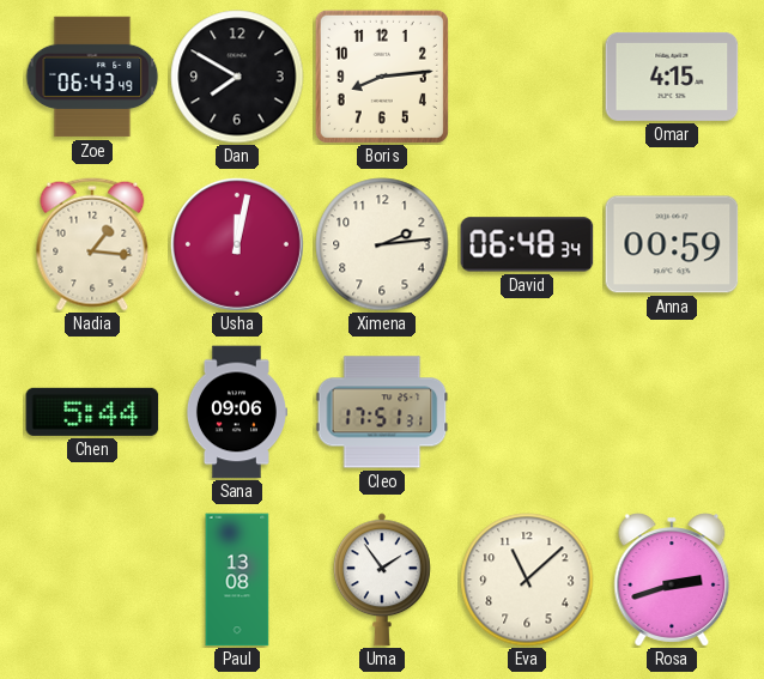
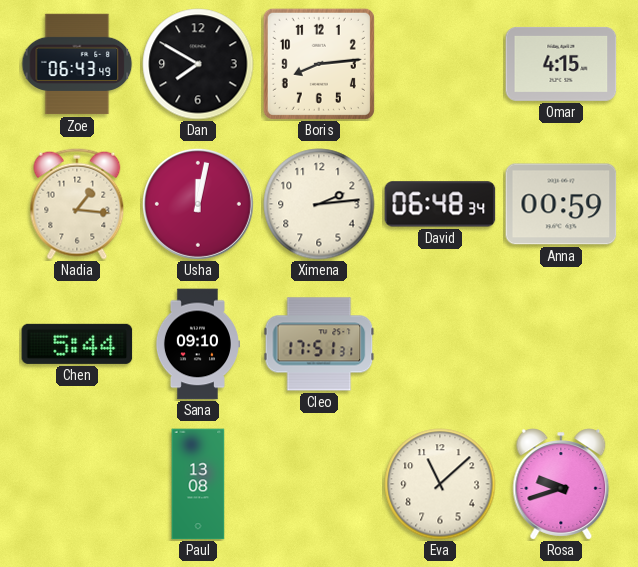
Sana: 09:06 -> 09:10
Uma: 1:54 -> none
Rosa: 2:42 -> 9:42
